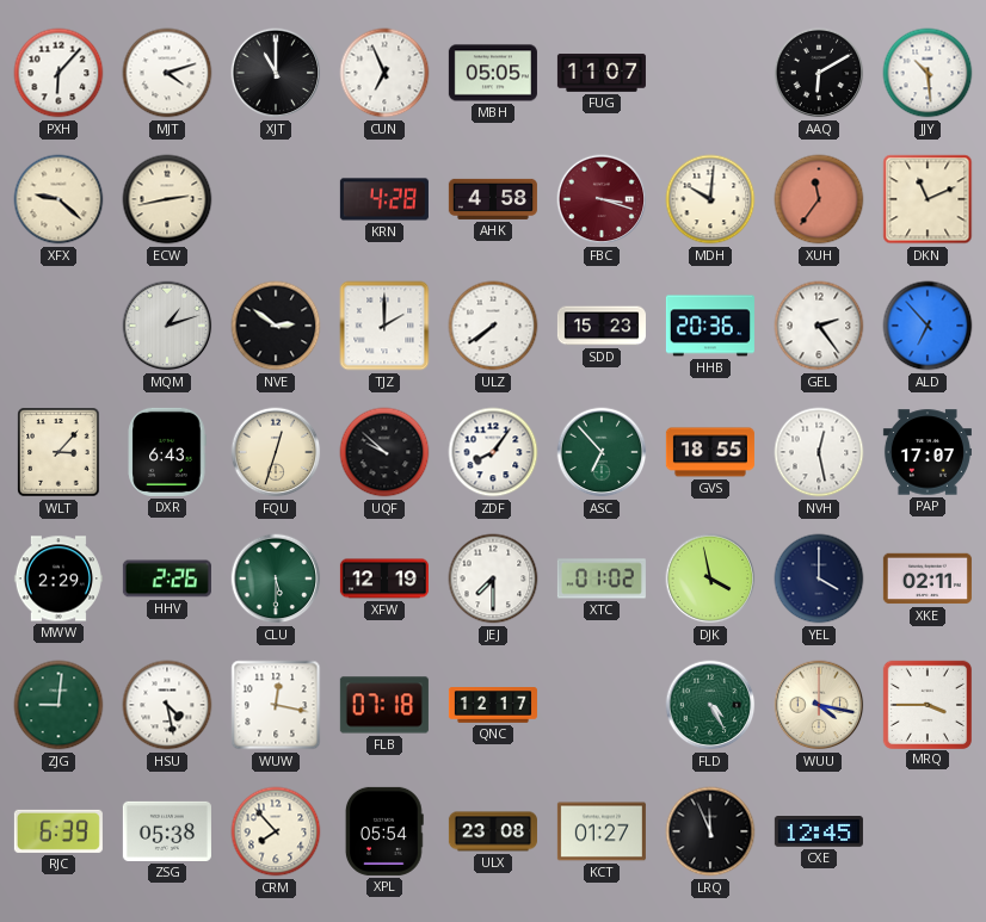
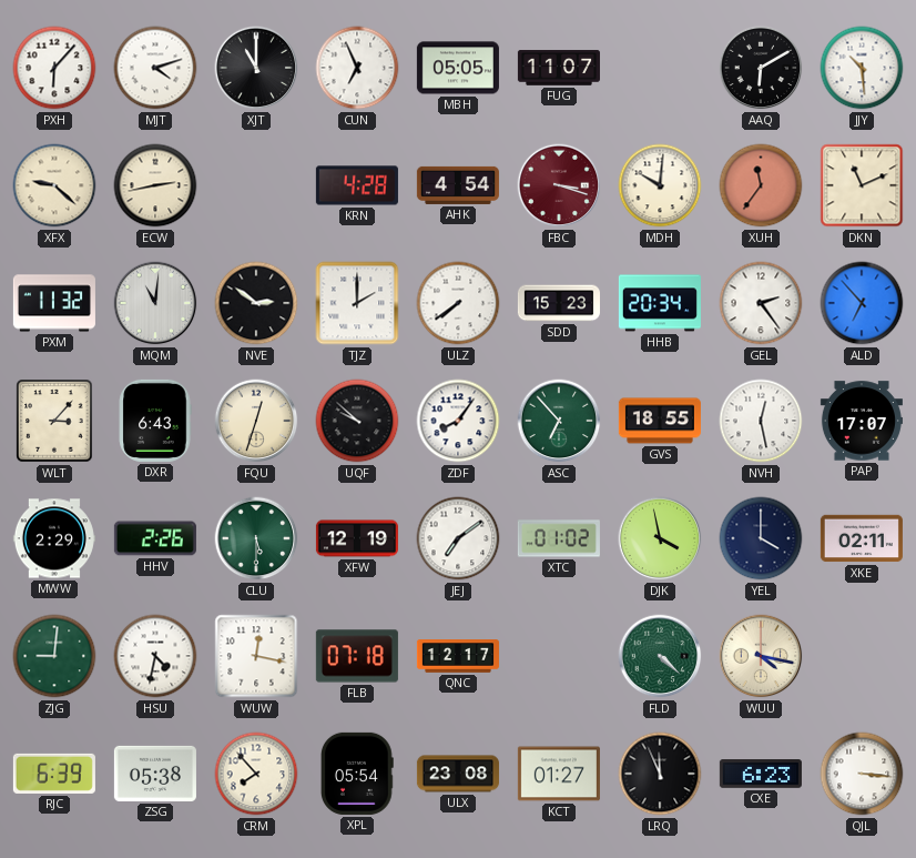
AHK: 4:58 -> 4:54
PXM: none -> 11:32
MQM: 1:12 -> 11:01
HHB: 20:36 -> 20:34
JEJ: 7:30 -> 7:09
HSU: 4:28 -> 4:32
FLD: 4:25 -> 4:22
MRQ: 3:45 -> none
CXE: 12:45 -> 6:23
QJL: none -> 3:16
